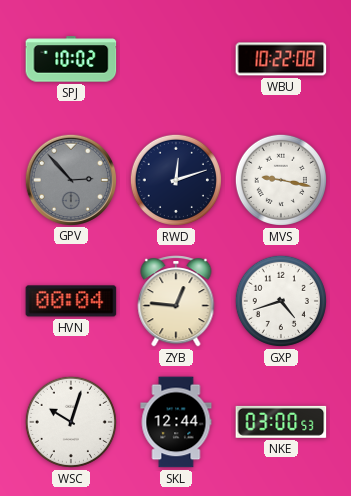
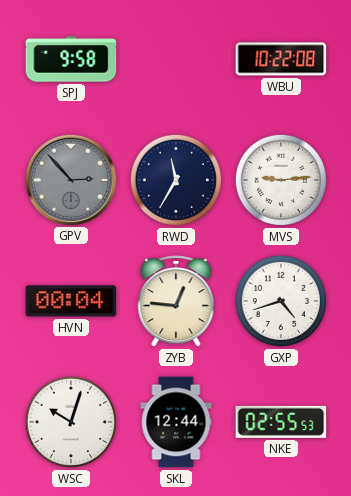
SPJ: 10:02 -> 9:58
RWD: 12:12 -> 11:35
MVS: 9:17 -> 9:14
NKE: 03:00 -> 02:55
